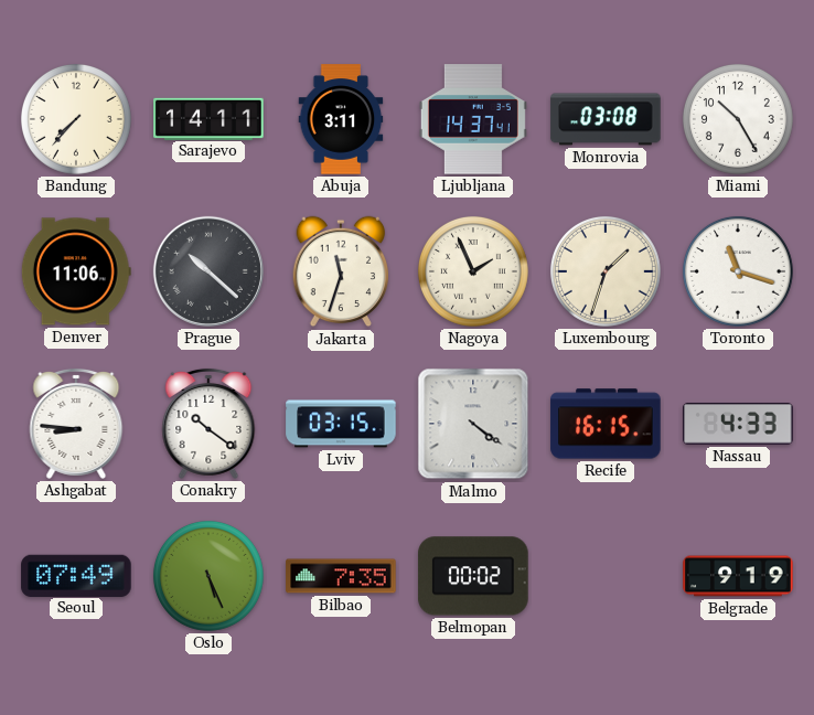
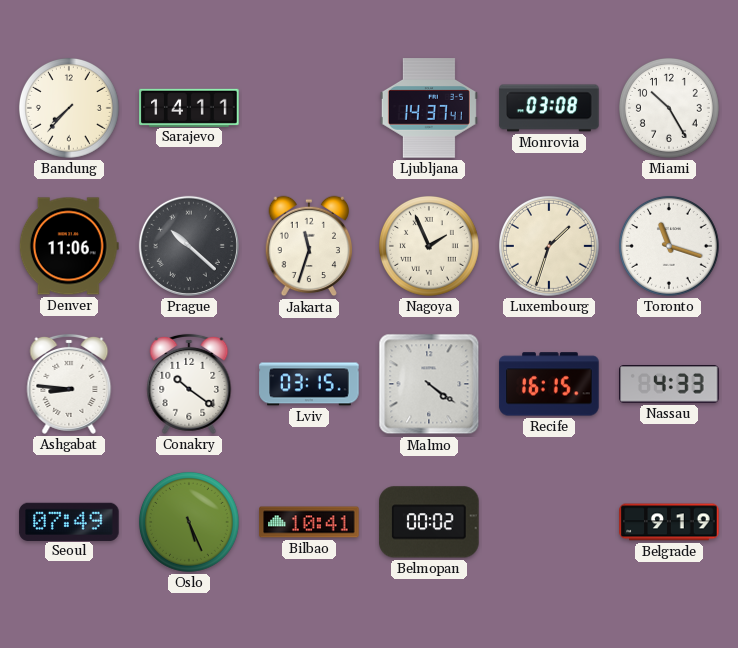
Abuja: 3:11 -> none
Bilbao: 7:35 -> 10:41
